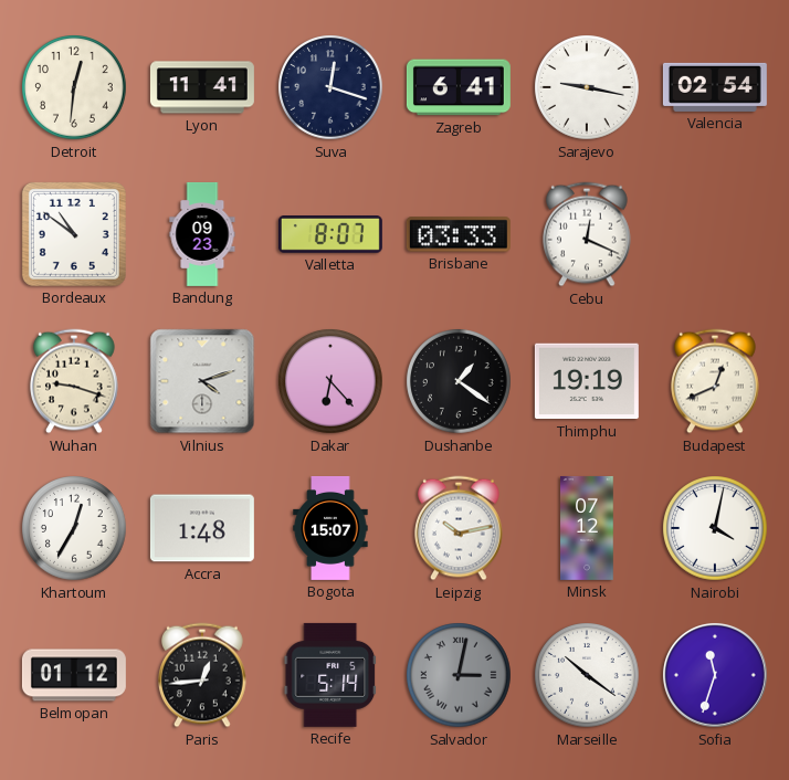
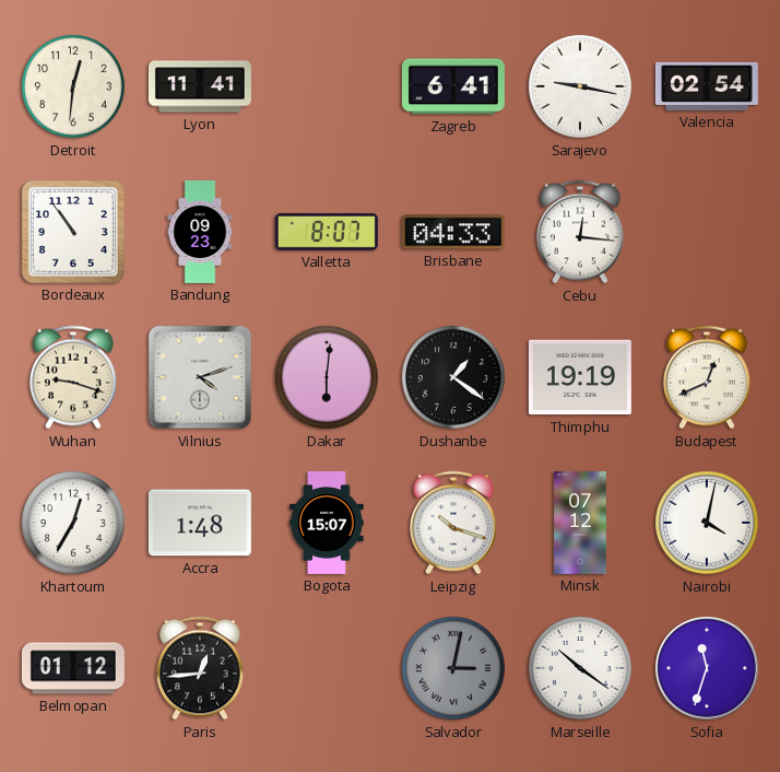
Suva: 12:18 -> none
Bordeaux: 10:51 -> 10:54
Brisbane: 03:33 -> 04:33
Cebu: 12:19 -> 12:16
Dakar: 6:23 -> 6:01
Leipzig: 10:13 -> 10:18
Recife: 5:14 -> none
